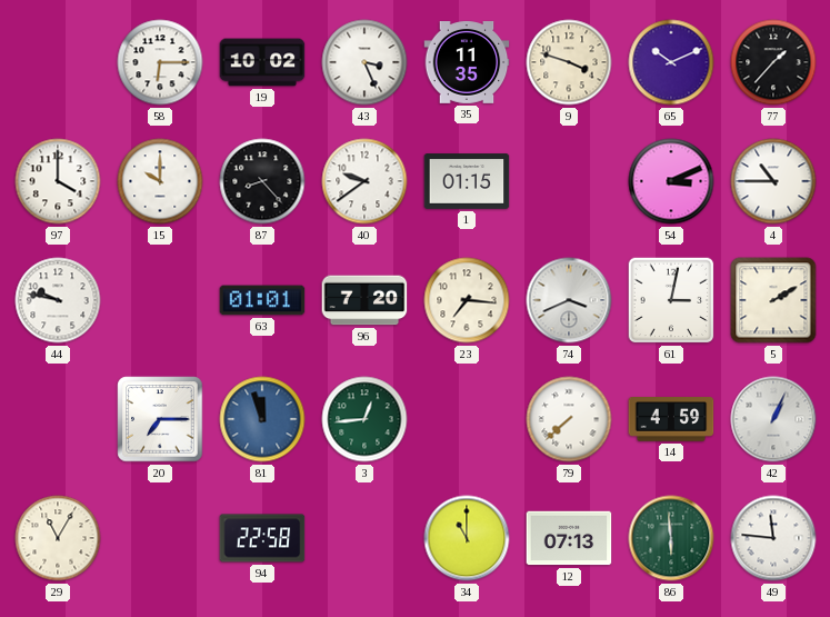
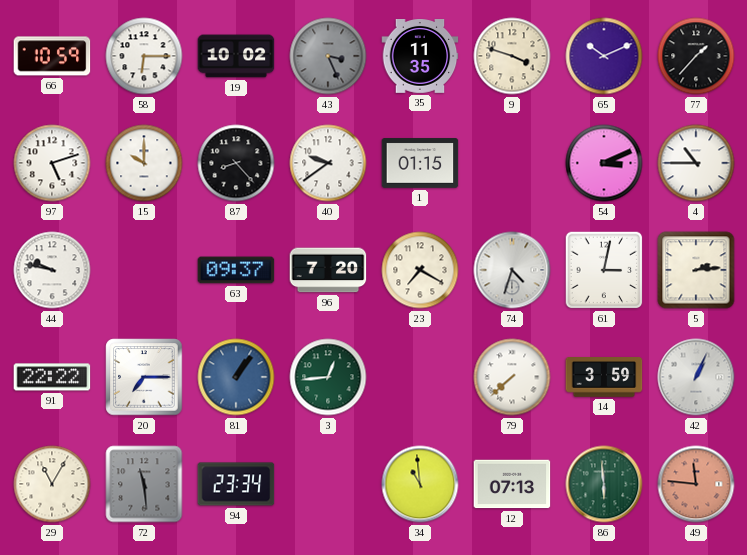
66: none -> 10:59
43 dial: white -> grey
97: 4:00 -> 5:12
63: 01:01 -> 09:37
23: 7:16 -> 7:20
74: 3:41 -> 4:33
5: 2:10 -> 2:14
91: none -> 22:22
81: 11:57 -> 1:06
14: 4:59 -> 3:59
72: none -> 11:29
94: 22:58 -> 23:34
34: 11:00 -> 10:59
49 dial: white -> salmon
